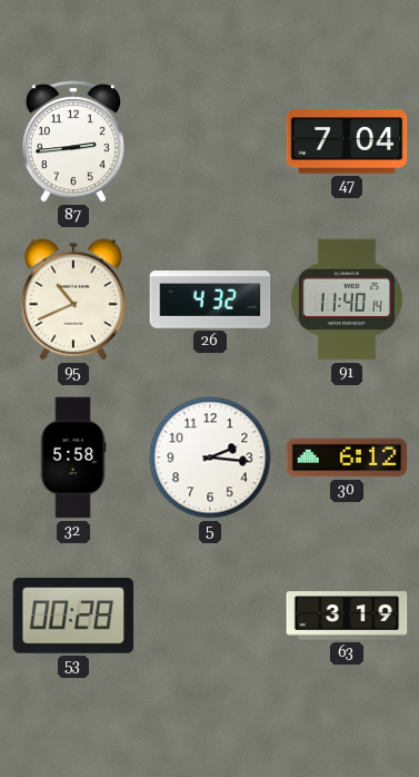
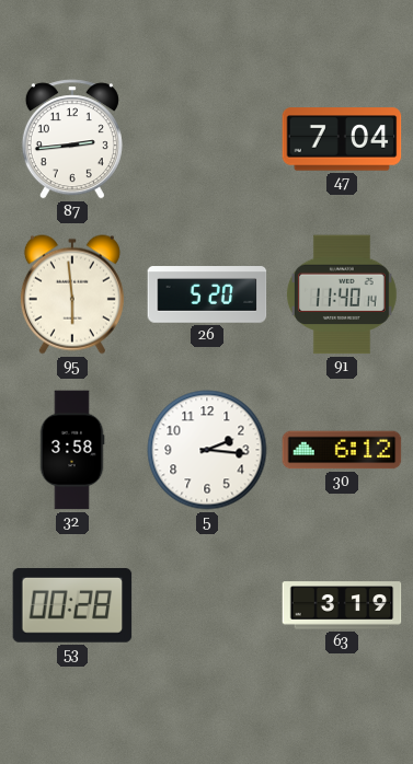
95: 10:41 -> 5:59
26: 4:32 -> 5:20
32: 5:58 -> 3:58
